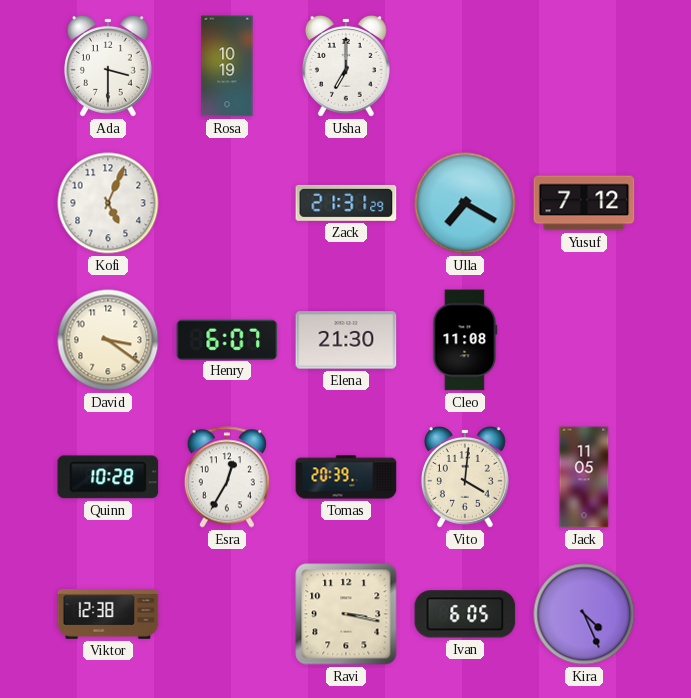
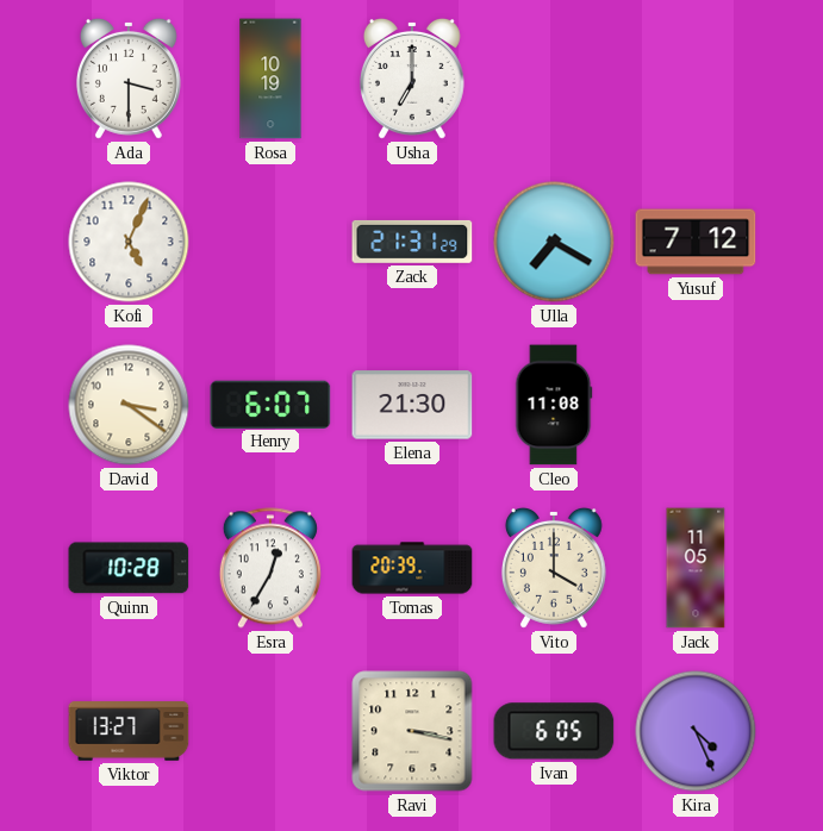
Vito: 4:01 -> 4:00
Viktor: 12:38 -> 13:27
